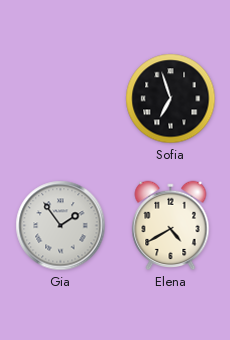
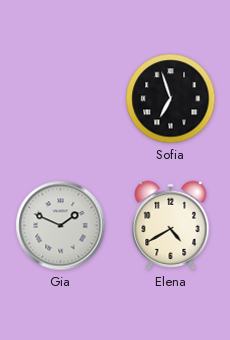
Gia: 1:54 -> 1:49
